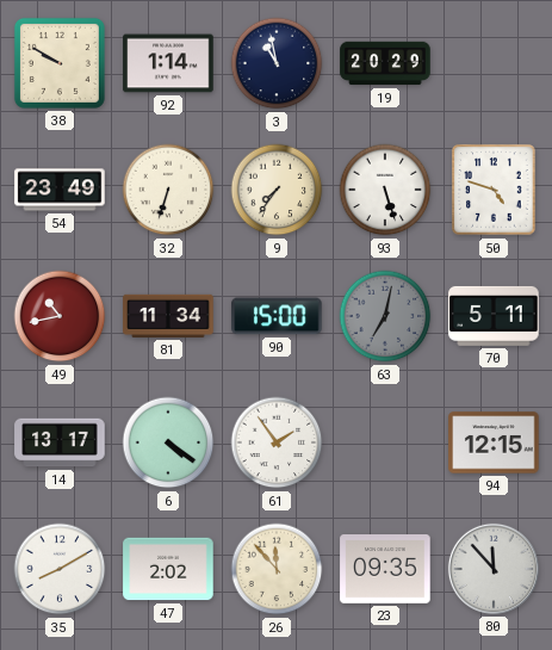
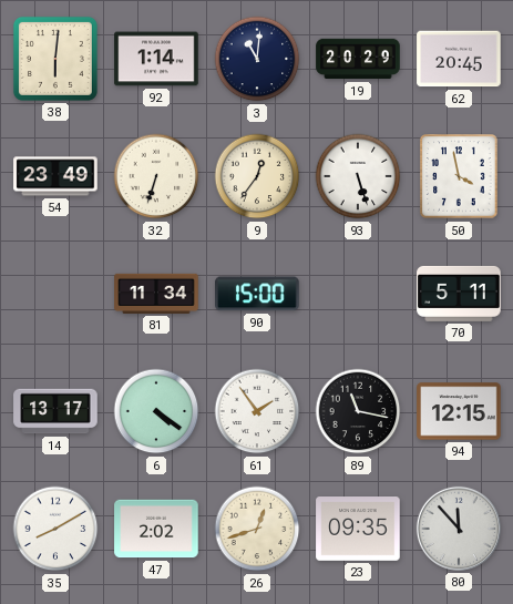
38: 9:50 -> 6:01
3: 10:58 -> 11:01
62: none -> 20:45
9: 7:36 -> 12:36
50: 4:48 -> 3:58
49: 10:43 -> none
63: 7:02 -> none
89: none -> 11:17
26: 11:53 -> 12:42
